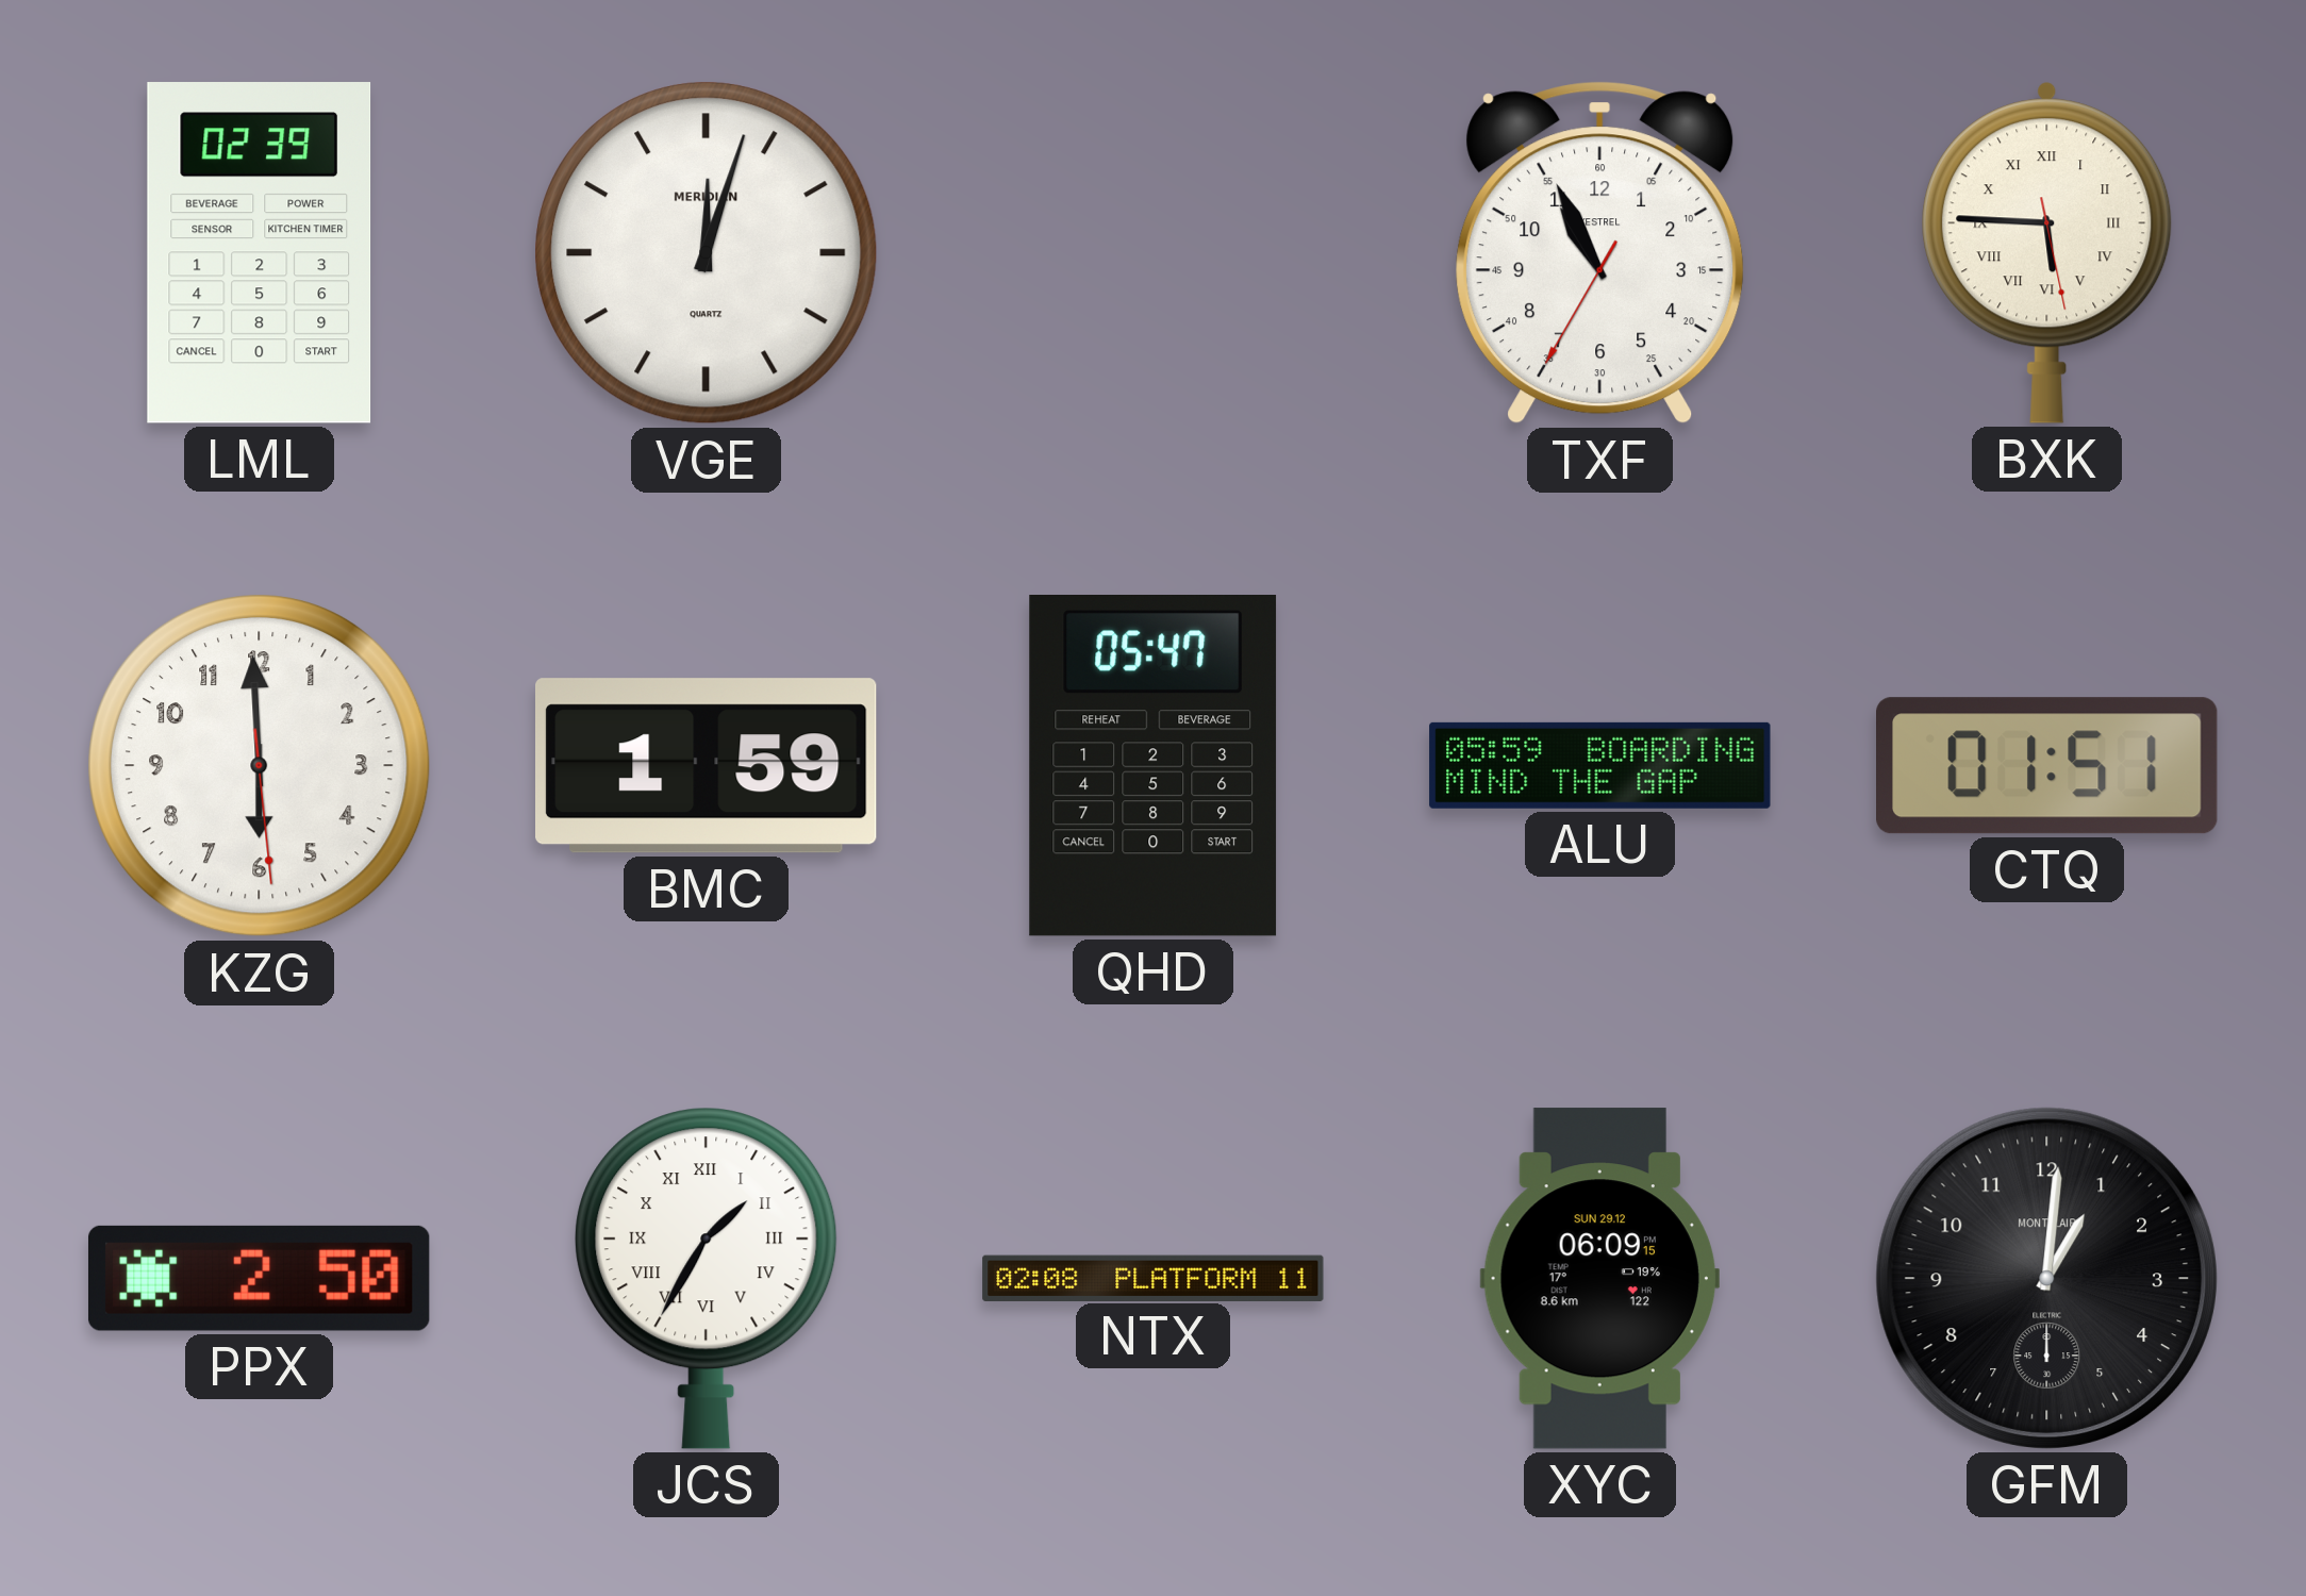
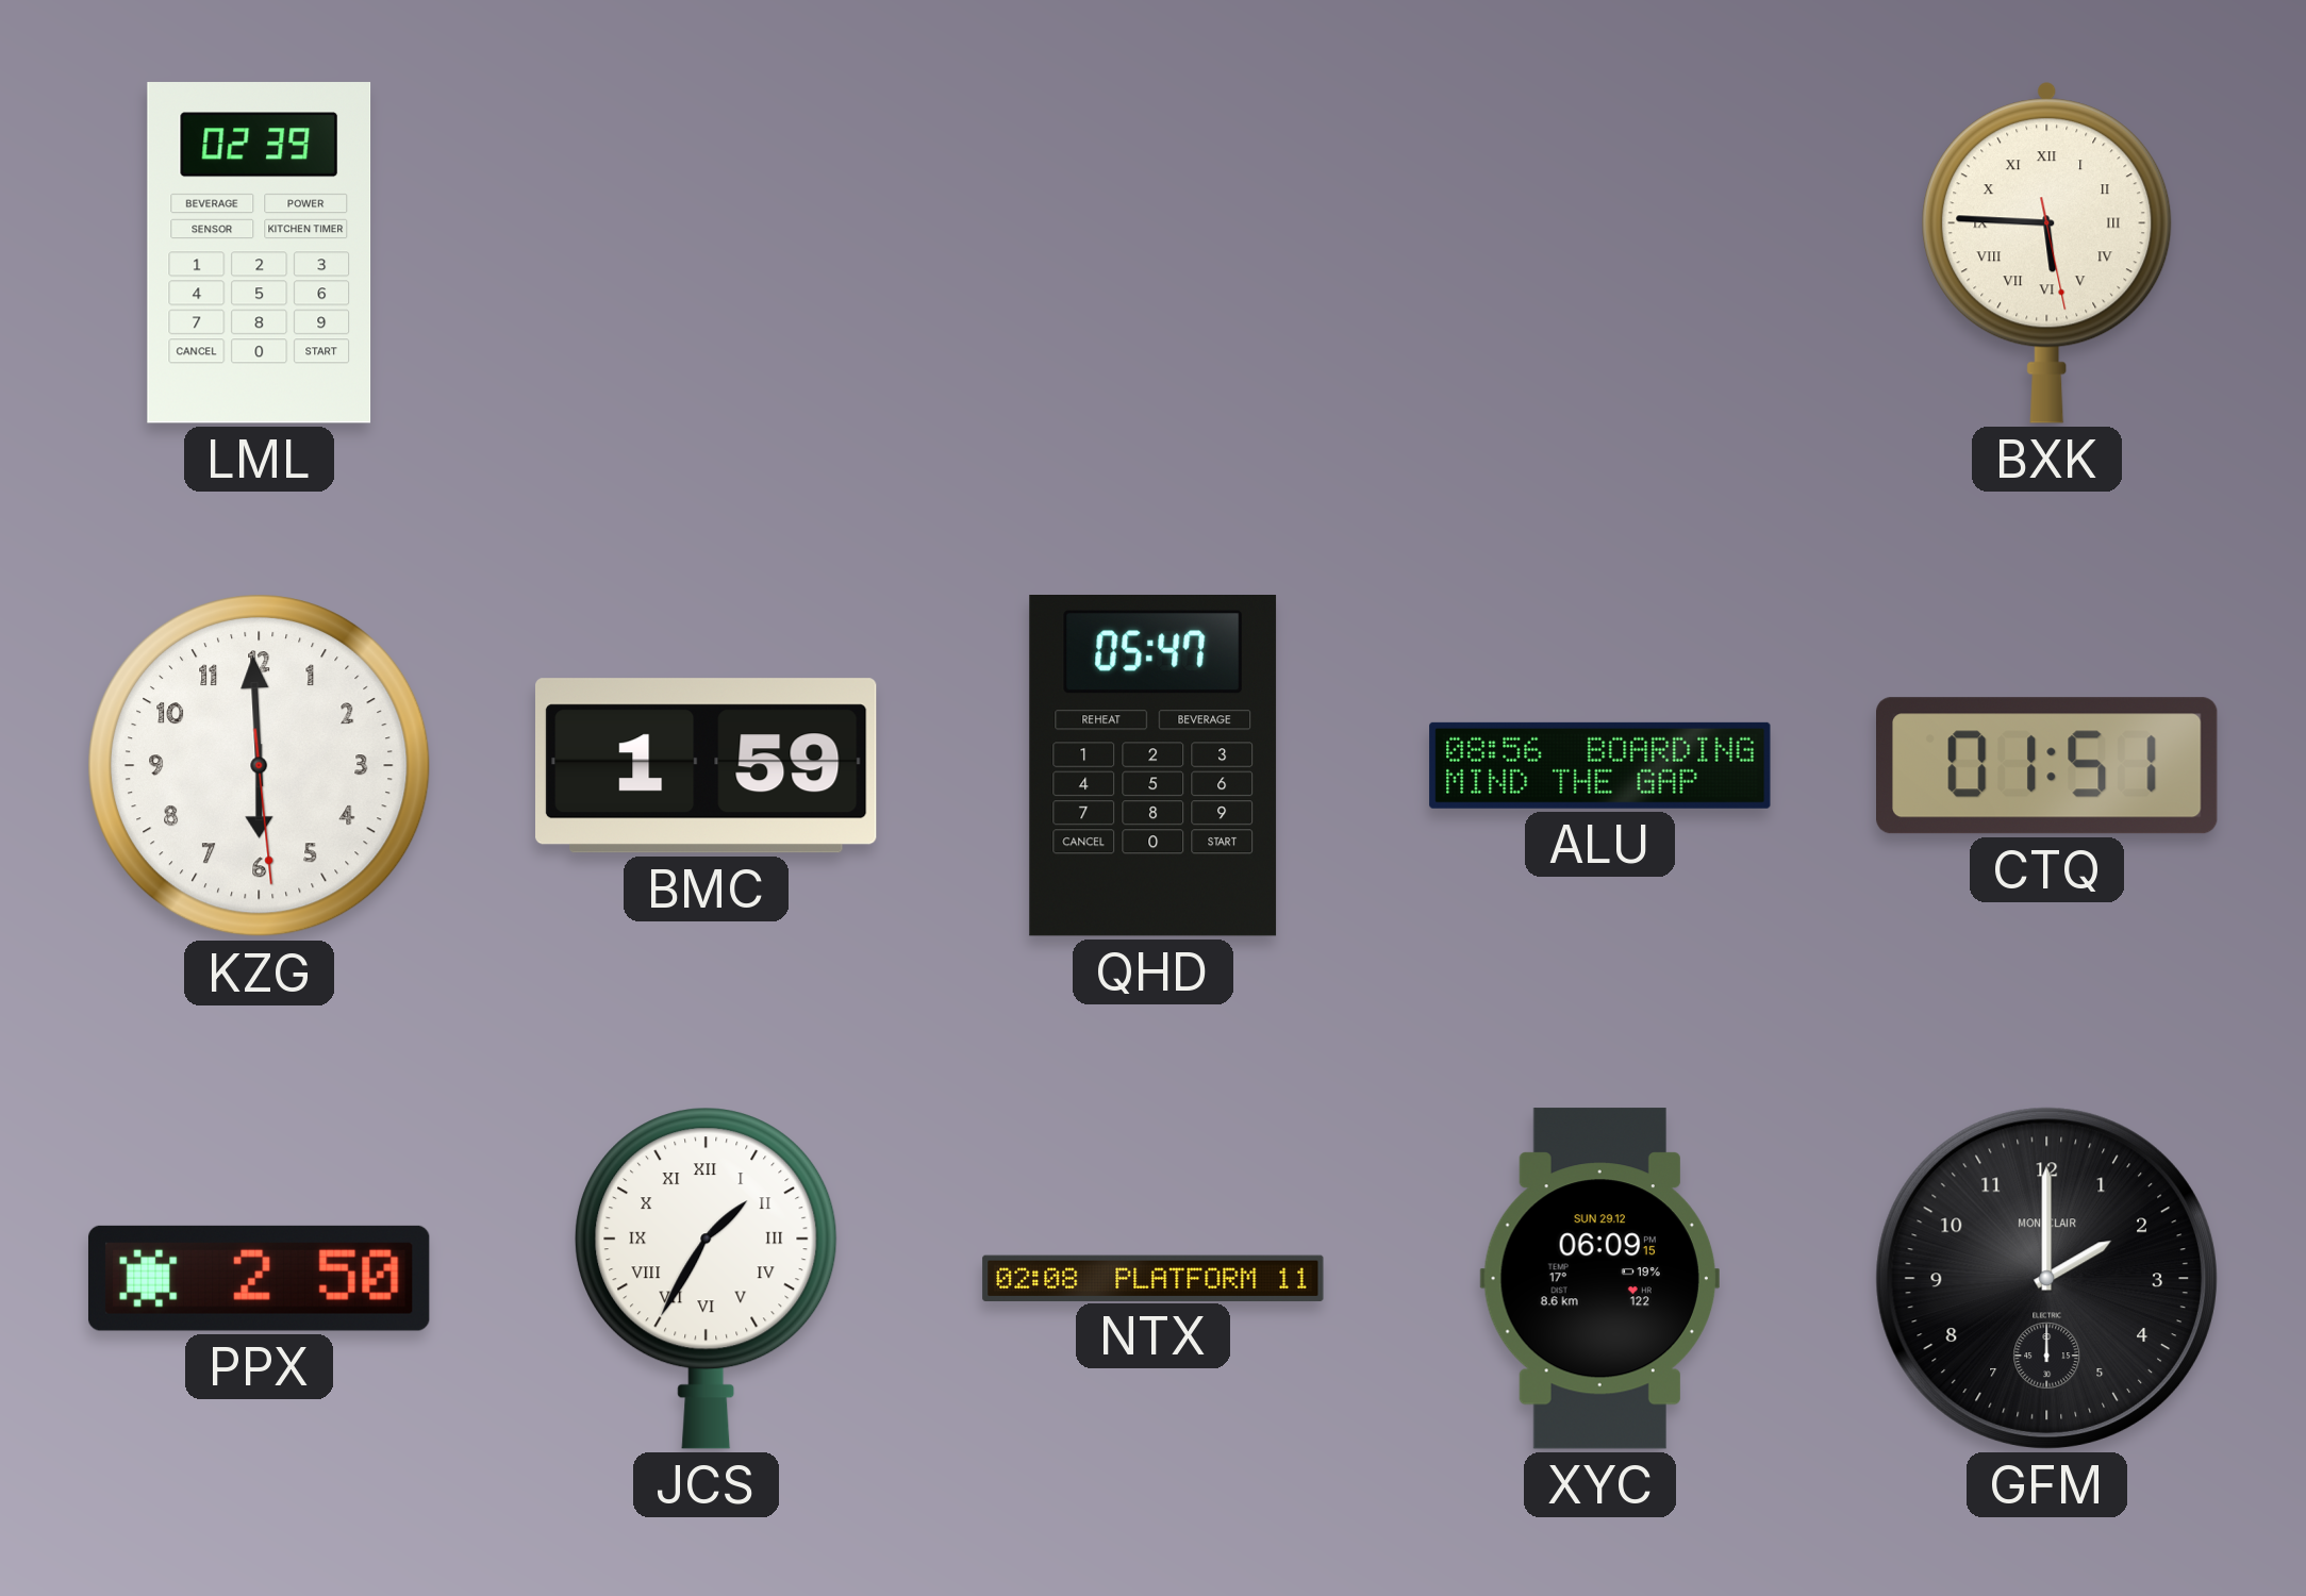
VGE: 12:03 -> none
TXF: 10:55 -> none
ALU: 05:59 -> 08:56
GFM: 1:01 -> 2:00
